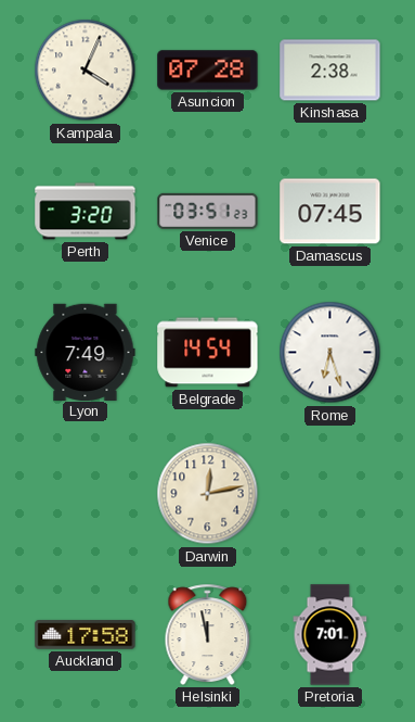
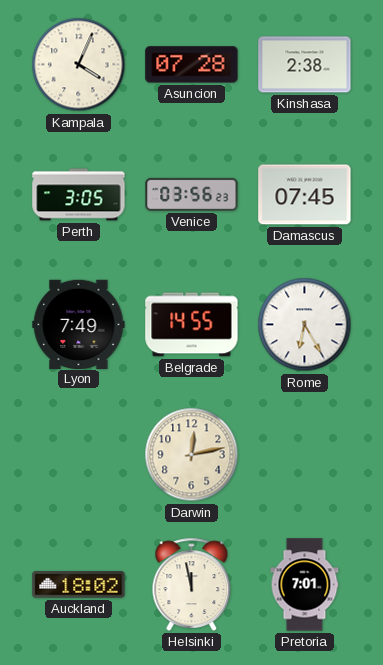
Perth: 3:20 -> 3:05
Venice: 03:51 -> 03:56
Belgrade: 14:54 -> 14:55
Rome: 6:27 -> 6:25
Auckland: 17:58 -> 18:02
